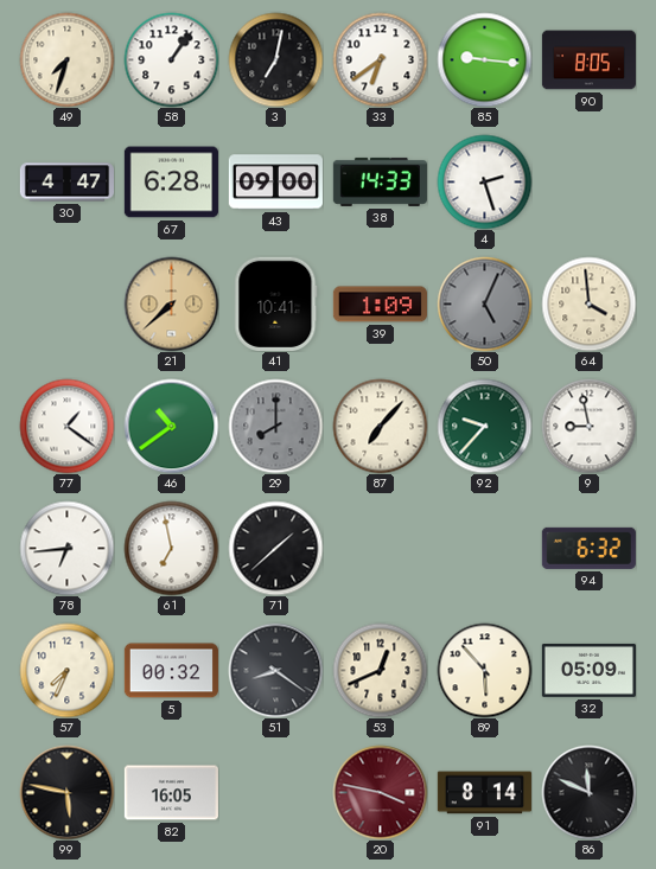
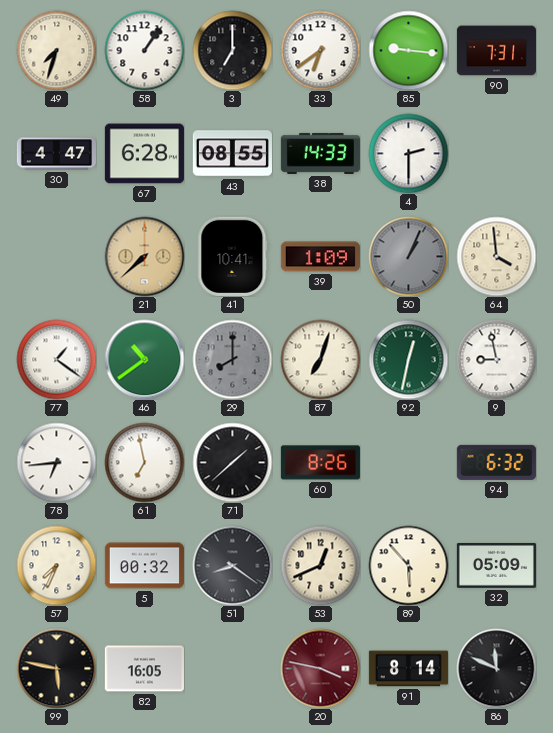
3: 7:02 -> 7:00
90: 8:05 -> 7:31
43: 09:00 -> 08:55
4: 2:27 -> 2:30
50: 5:04 -> 1:04
87: 7:07 -> 7:03
92: 9:37 -> 12:32
60: none -> 8:26
